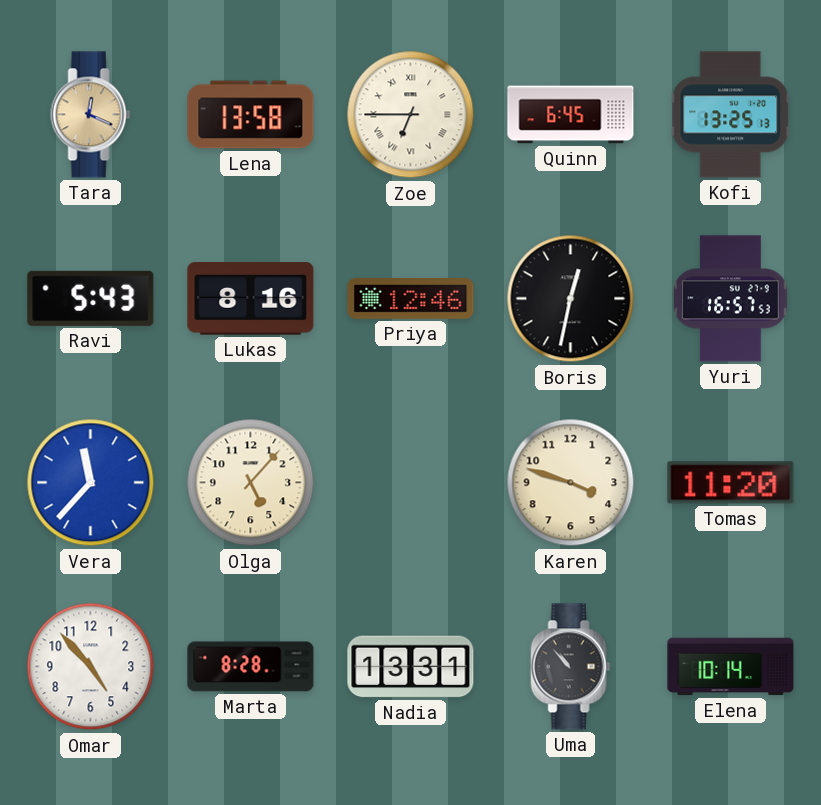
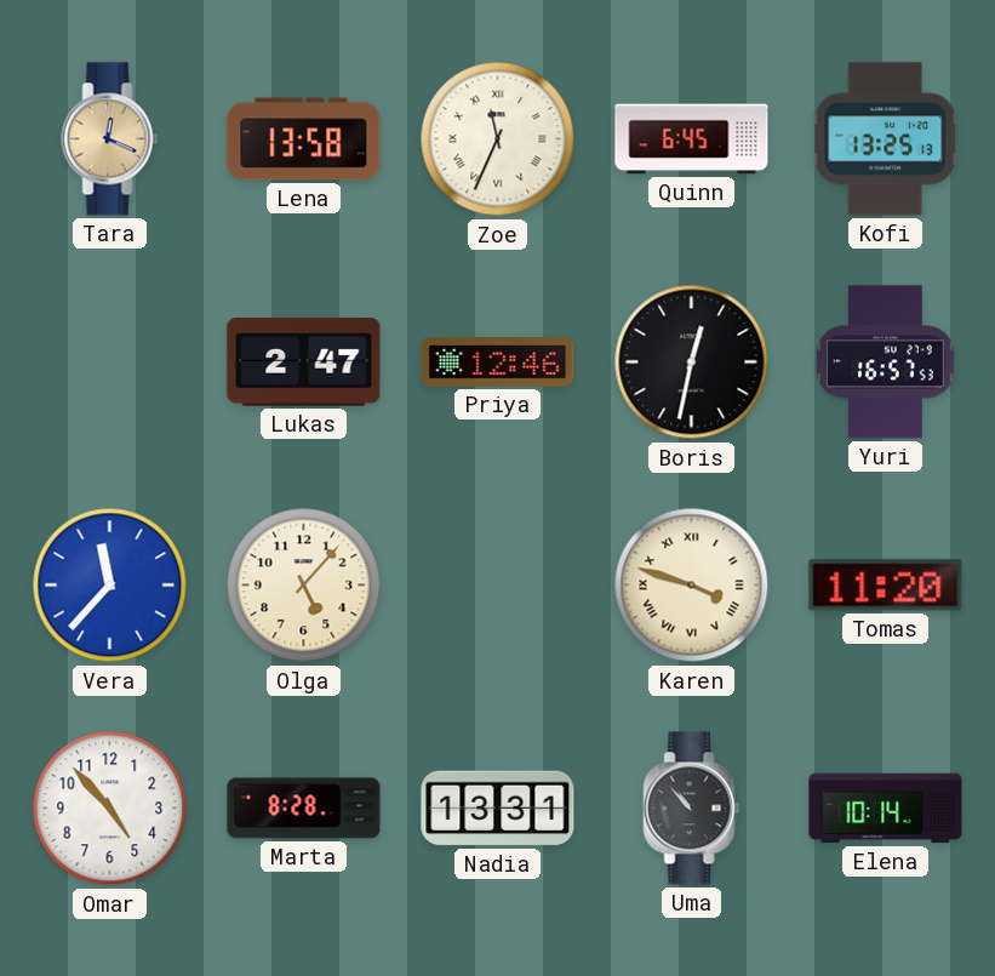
Zoe: 6:45 -> 11:34
Ravi: 5:43 -> none
Lukas: 8:16 -> 2:47
Karen numerals: Arabic -> Roman
